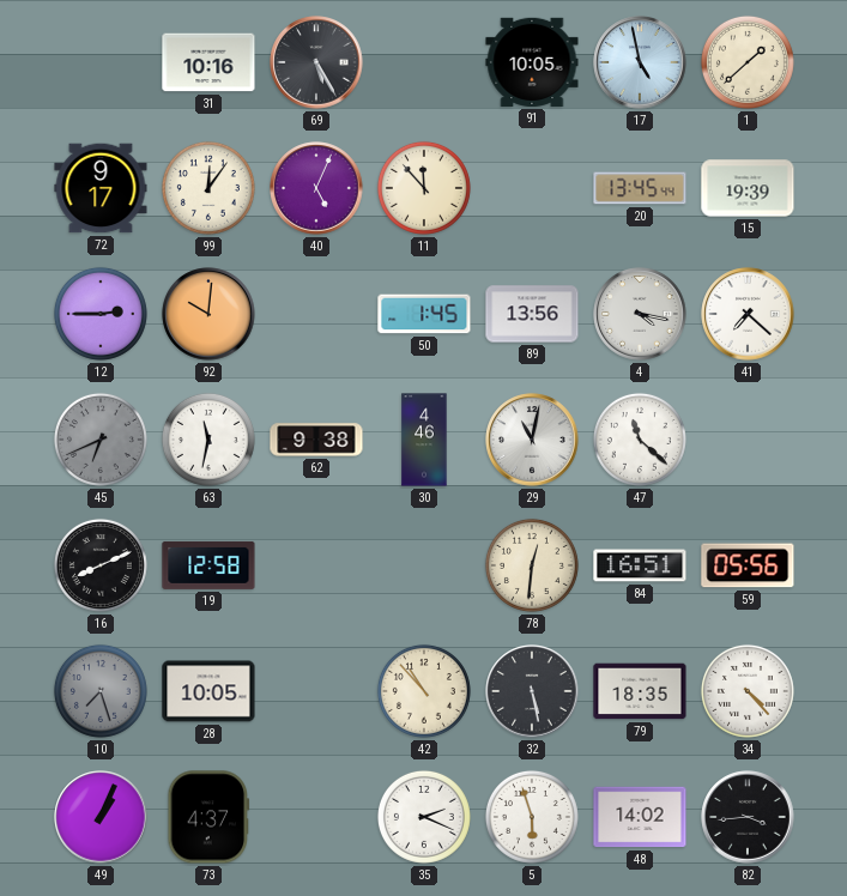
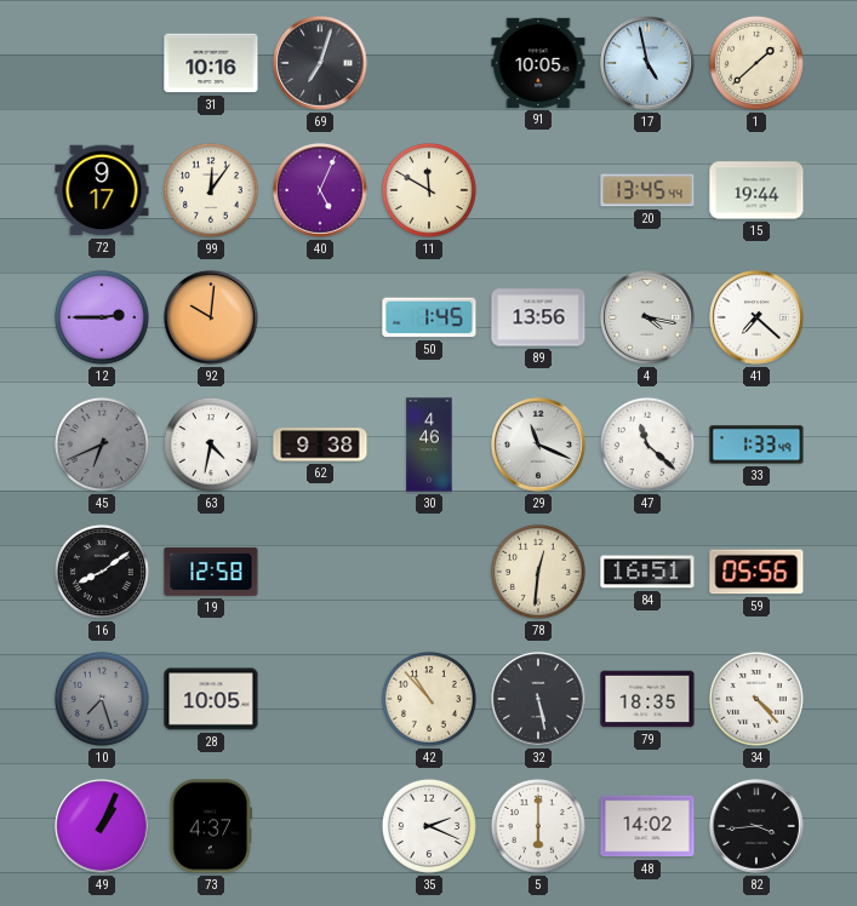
69: 5:25 -> 7:03
11: 11:53 -> 11:50
15: 19:39 -> 19:44
63: 11:32 -> 4:32
29: 11:02 -> 11:19
33: none -> 1:33
16: 8:11 -> 8:09
5: 5:57 -> 6:00
